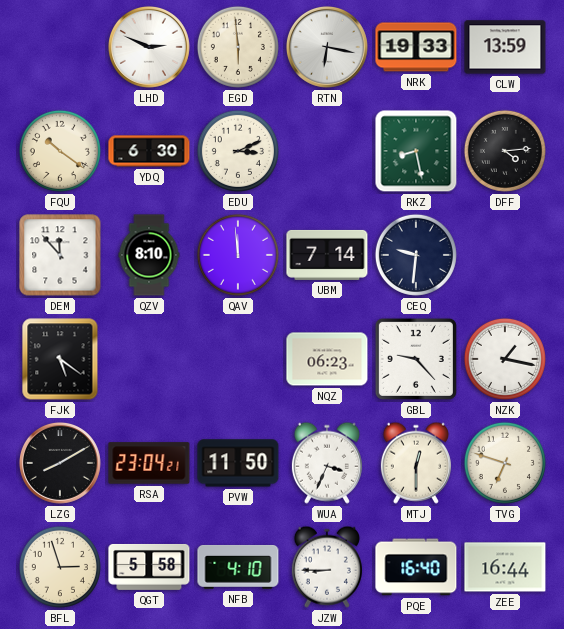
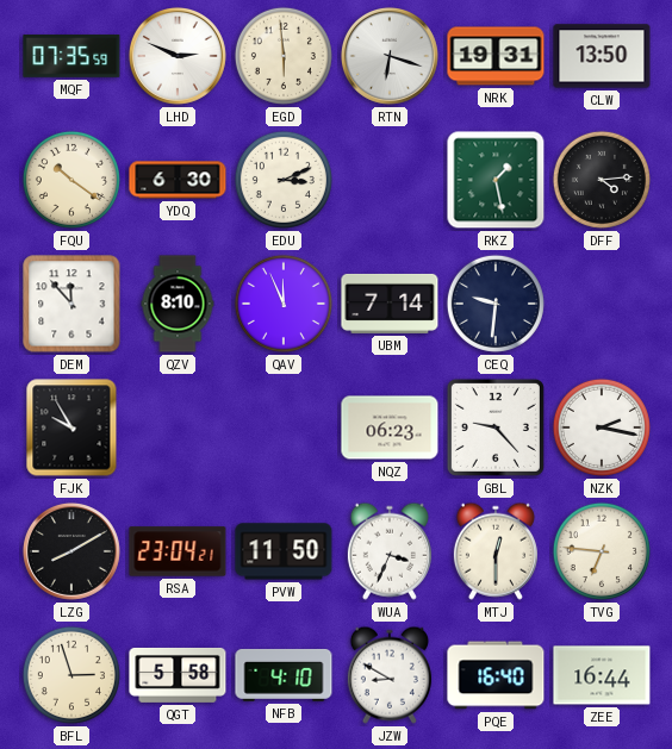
MQF: none -> 07:35
RTN: 6:17 -> 6:18
NRK: 19:33 -> 19:31
CLW: 13:59 -> 13:50
RKZ: 8:28 -> 1:28
QAV: 11:59 -> 11:56
FJK: 5:21 -> 9:55
NZK: 1:17 -> 2:17
TVG: 6:48 -> 6:46
JZW: 8:45 -> 8:50
